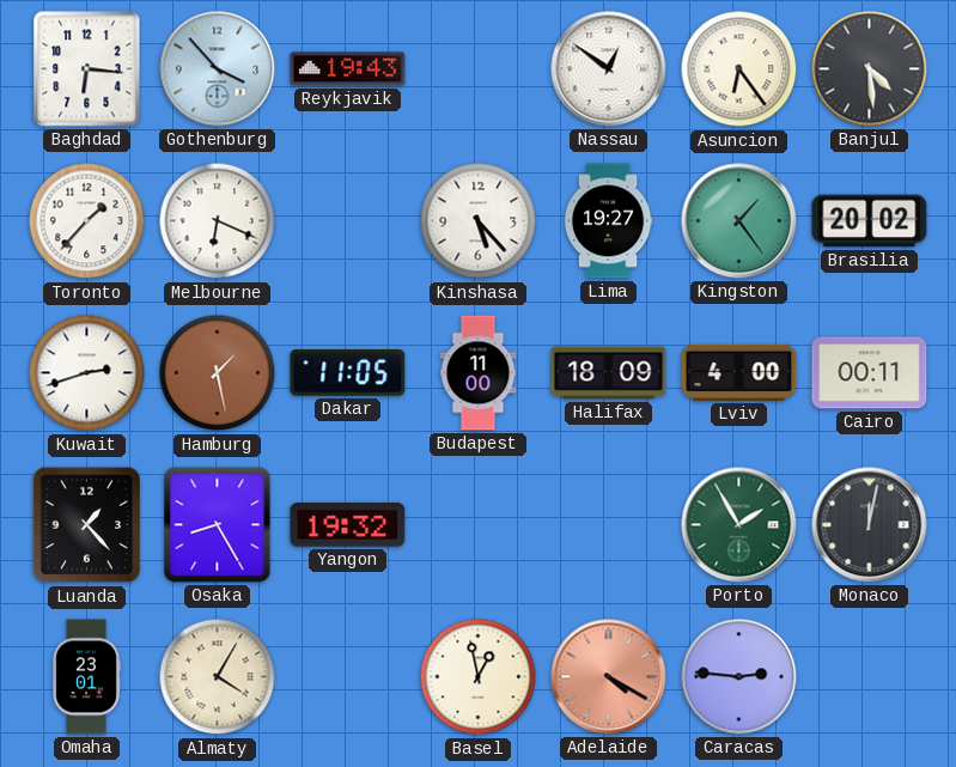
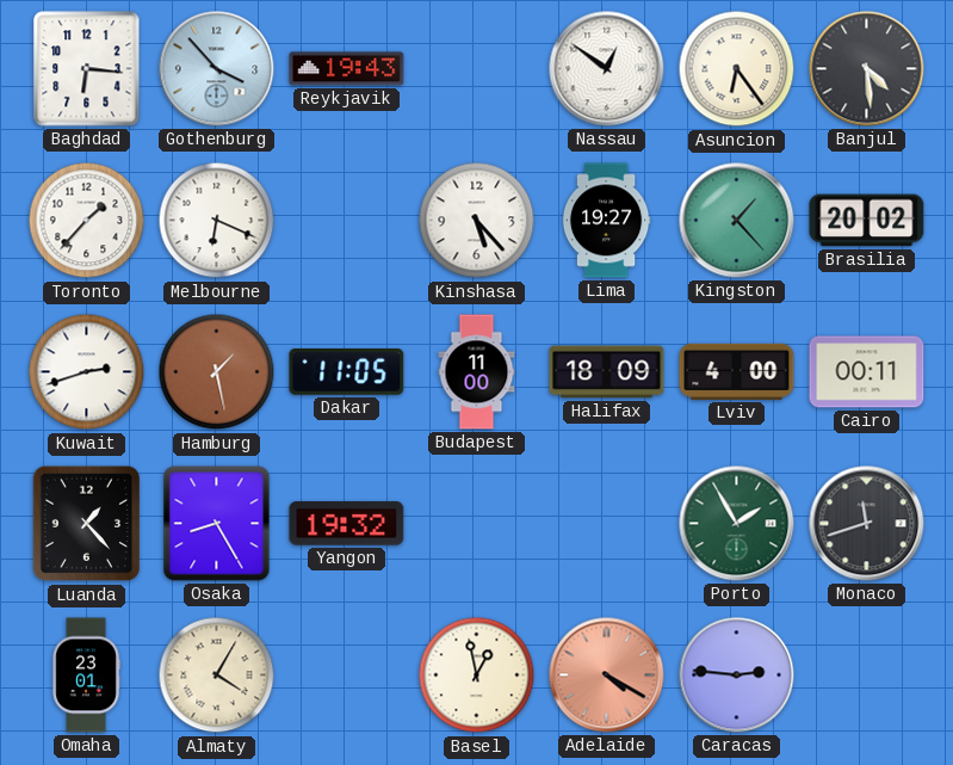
Kingston: 1:24 -> 1:23
Monaco: 12:02 -> 11:42
